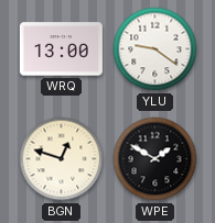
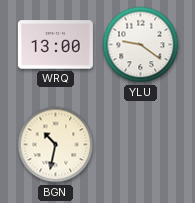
BGN: 12:48 -> 10:32
WPE: 1:50 -> none
